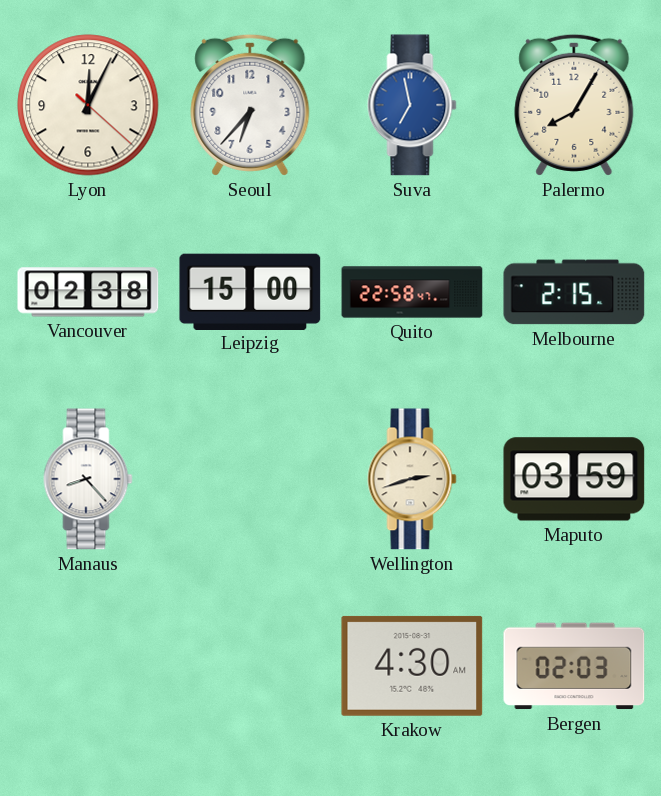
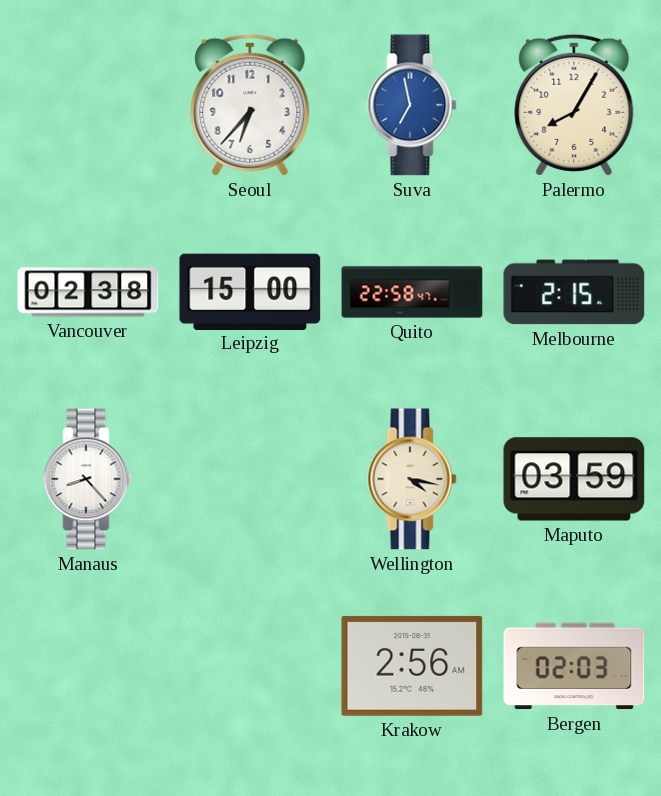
Lyon: 12:04 -> none
Wellington: 2:42 -> 4:17
Krakow: 4:30 -> 2:56
